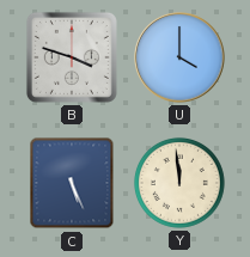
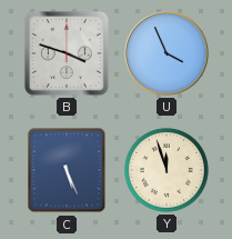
U: 4:00 -> 3:56
Y: 11:59 -> 11:57
